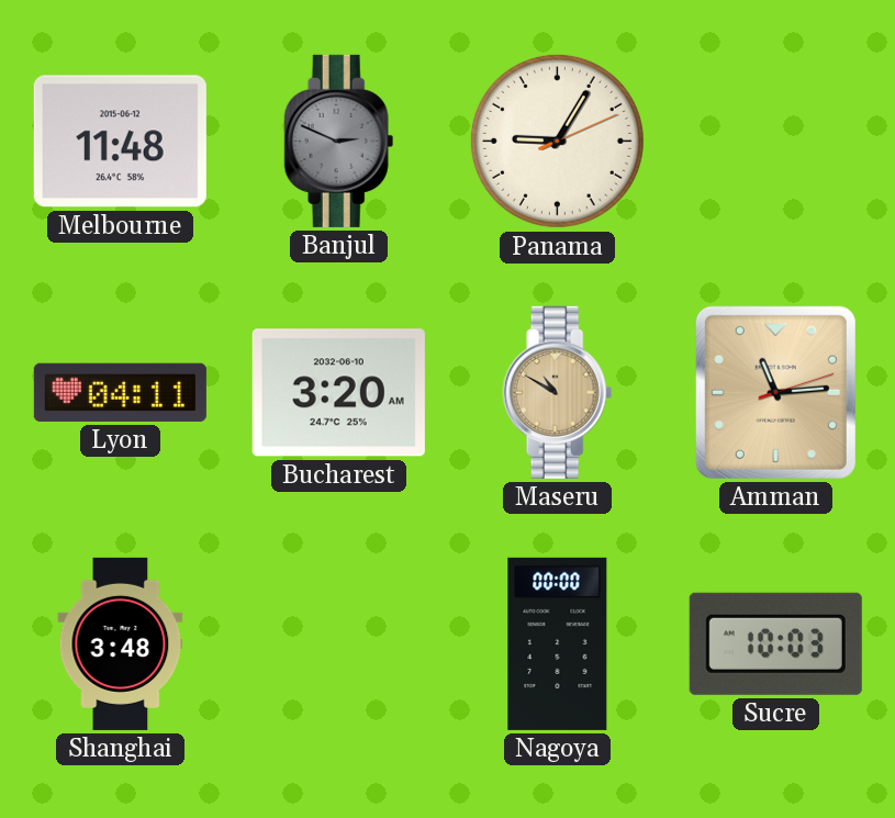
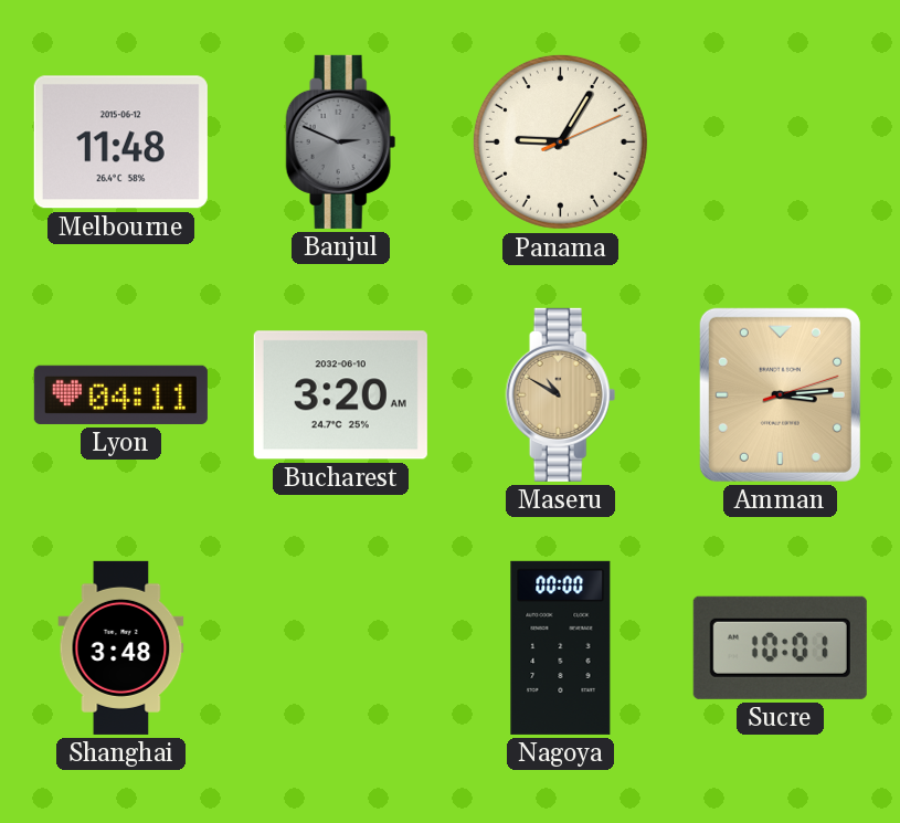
Amman: 11:14 -> 3:14
Sucre: 10:03 -> 10:01
